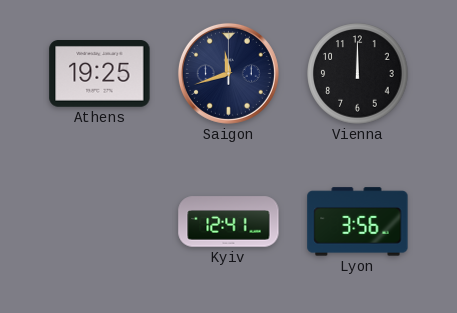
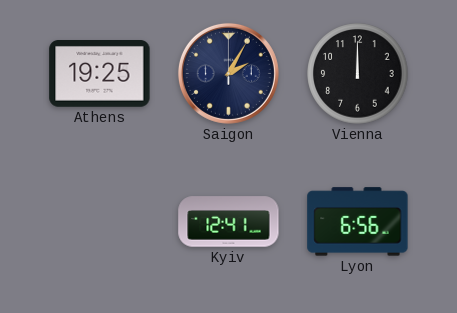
Saigon: 11:42 -> 2:05
Lyon: 3:56 -> 6:56
